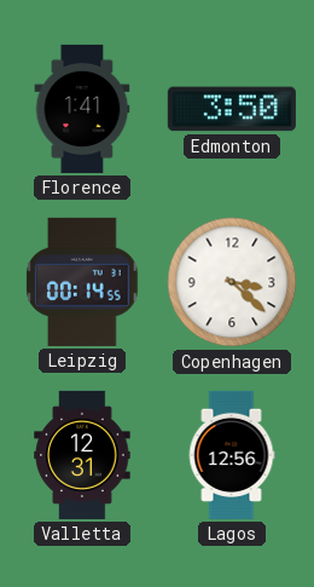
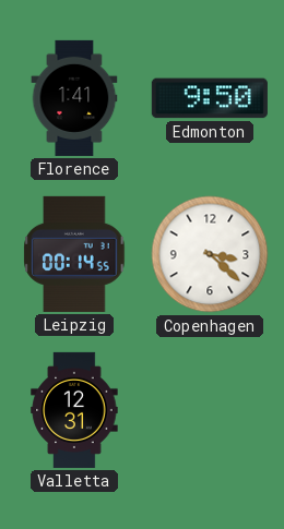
Edmonton: 3:50 -> 9:50
Lagos: 12:56 -> none
